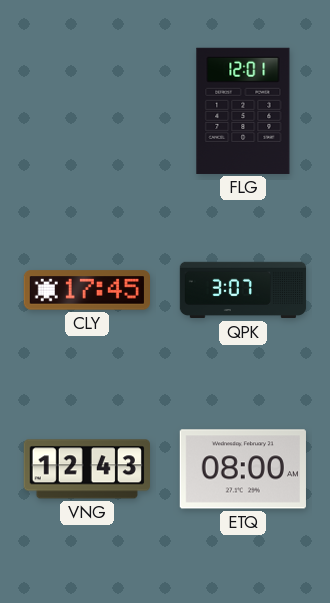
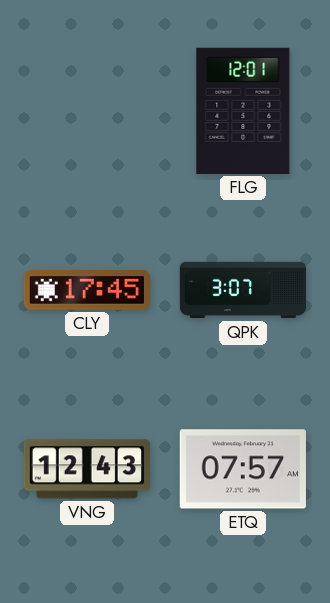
ETQ: 08:00 -> 07:57
